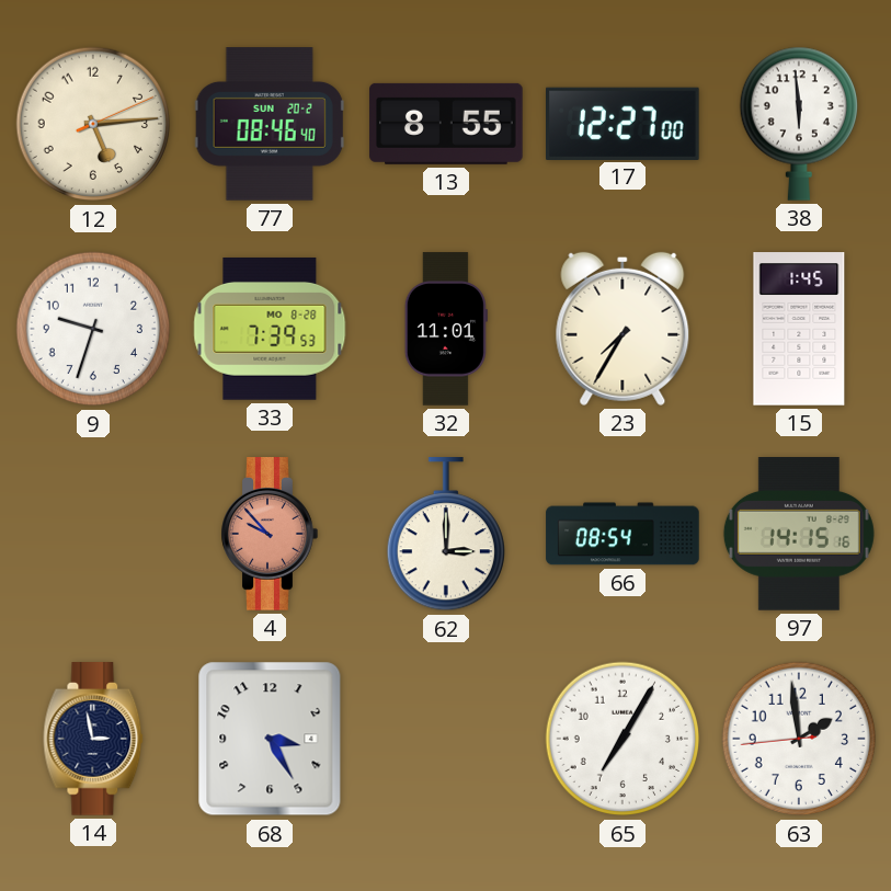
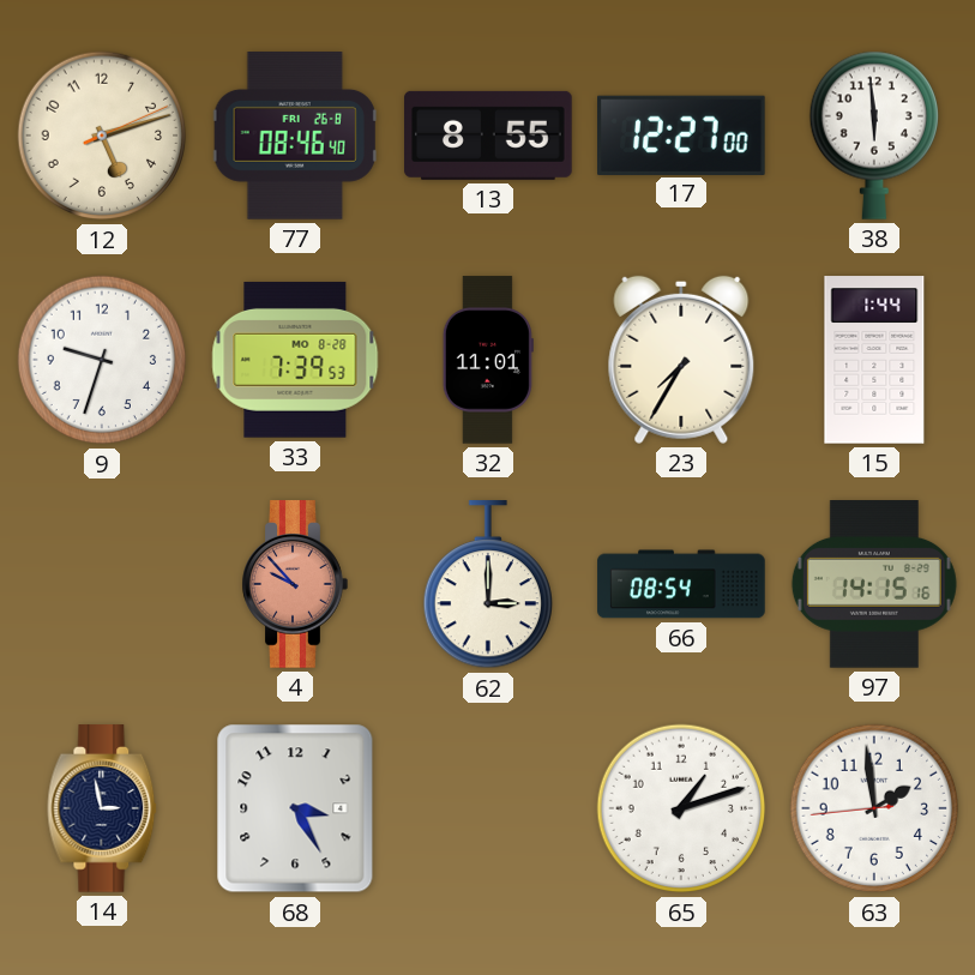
12: 5:14 -> 5:12
77 date: SUN 20-2 -> FRI 26-8
15: 1:45 -> 1:44
65: 7:05 -> 1:12
